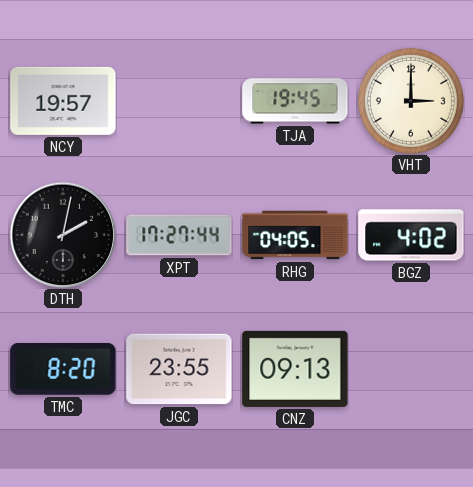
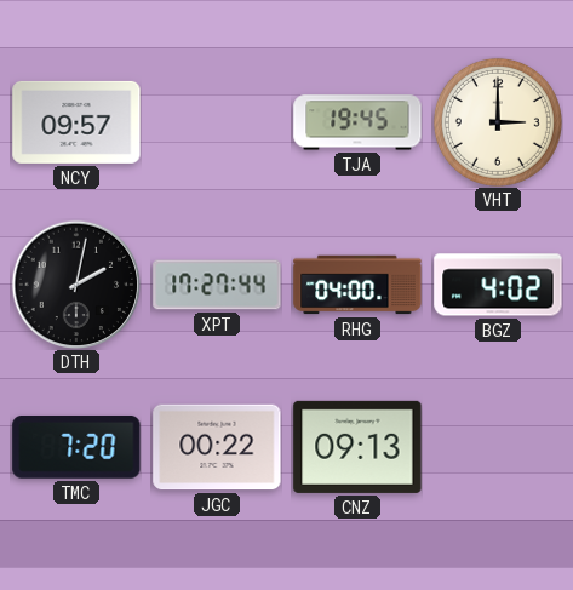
NCY: 19:57 -> 09:57
RHG: 04:05 -> 04:00
TMC: 8:20 -> 7:20
JGC: 23:55 -> 00:22
